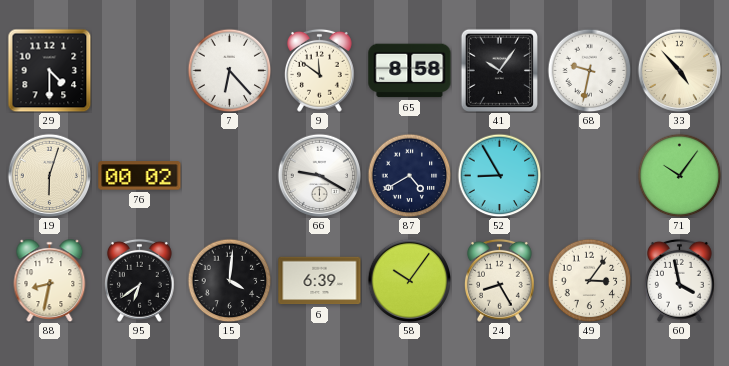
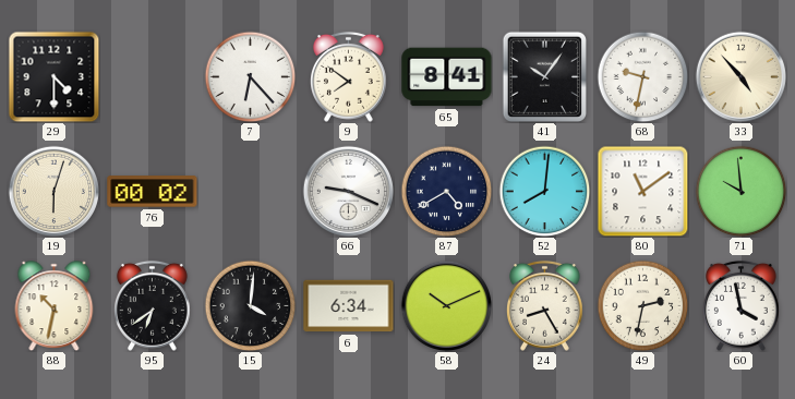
9: 11:51 -> 7:51
65: 8:58 -> 8:41
66: 9:20 -> 9:19
52: 8:55 -> 8:01
80: none -> 11:09
71: 10:06 -> 9:59
88: 8:32 -> 10:32
6: 6:39 -> 6:34
58: 10:06 -> 10:11
49: 3:06 -> 2:32
